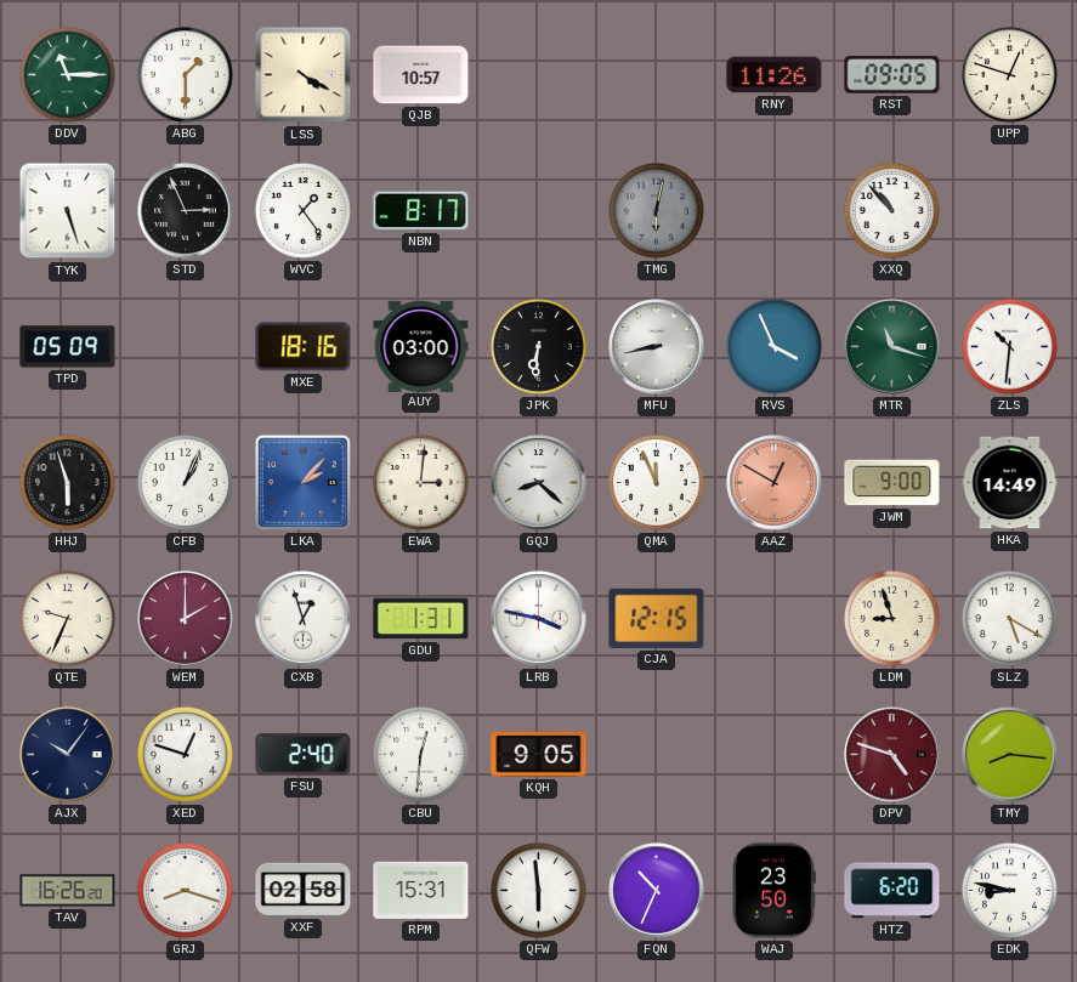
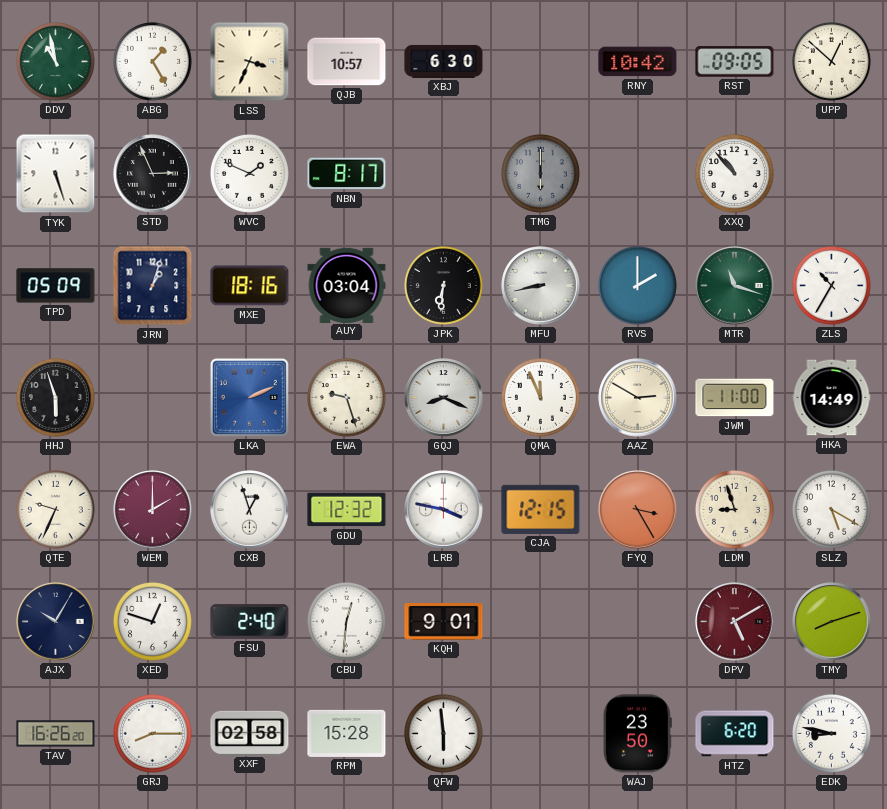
DDV: 11:15 -> 10:58
ABG: 1:30 -> 1:25
LSS: 4:20 -> 3:34
XBJ: none -> 6:30
RNY: 11:26 -> 10:42
UPP: 12:48 -> 12:52
WVC: 1:24 -> 1:49
TMG: 6:02 -> 6:00
JRN: none -> 1:03
AUY: 03:00 -> 03:04
RVS: 3:56 -> 2:00
ZLS: 10:31 -> 10:35
CFB: 1:04 -> none
LKA: 2:07 -> 2:11
EWA: 3:01 -> 9:27
GQJ: 8:22 -> 8:19
AAZ: 12:50 -> 2:50
AAZ dial: salmon -> cream
JWM: 9:00 -> 11:00
GDU: 1:31 -> 12:32
FYQ: none -> 3:25
AJX: 10:06 -> 10:05
KQH: 9:05 -> 9:01
DPV: 4:48 -> 5:10
TMY: 8:16 -> 8:12
GRJ: 8:18 -> 8:15
RPM: 15:31 -> 15:28
FQN: 10:34 -> none
